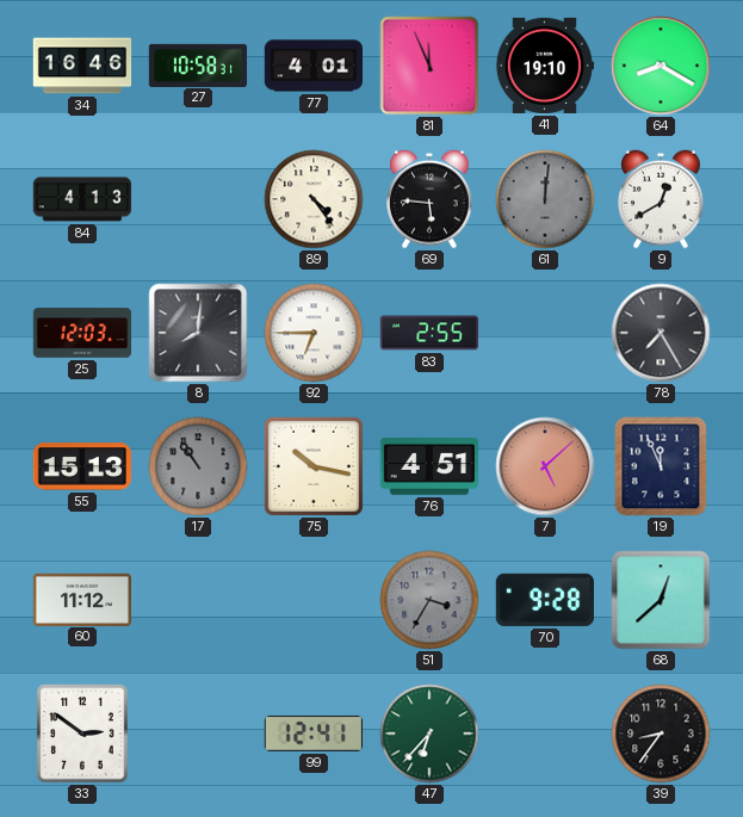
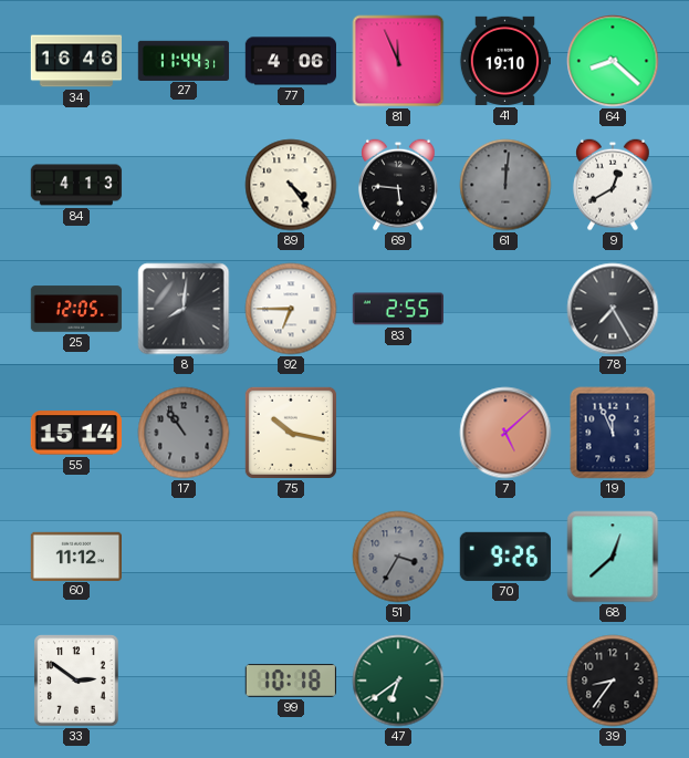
27: 10:58 -> 11:44
77: 4:01 -> 4:06
64: 8:20 -> 8:22
25: 12:03 -> 12:05
55: 15:13 -> 15:14
76: 4:51 -> none
70: 9:28 -> 9:26
99: 12:41 -> 10:18
47: 6:37 -> 6:39
